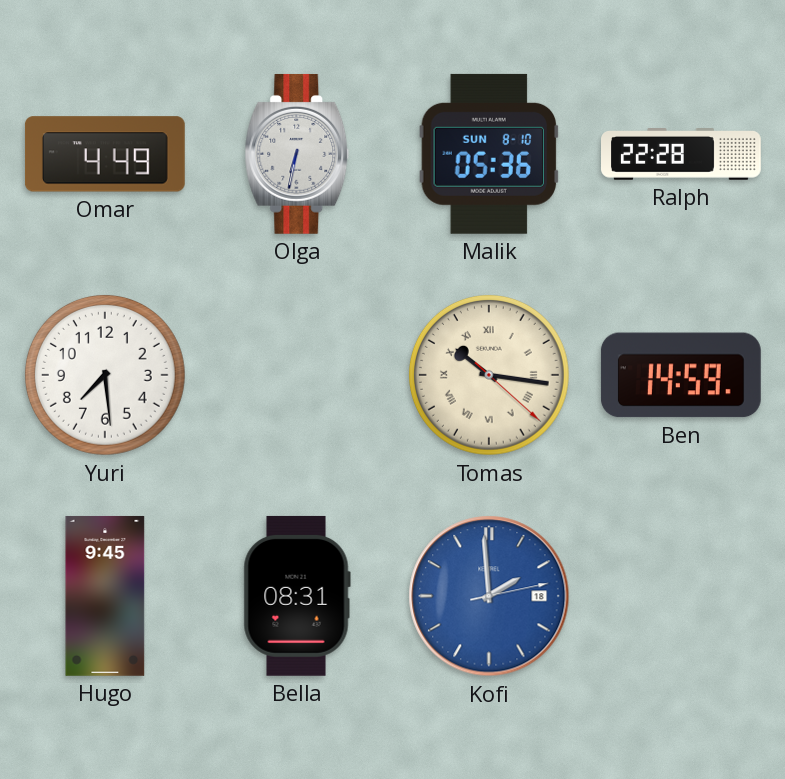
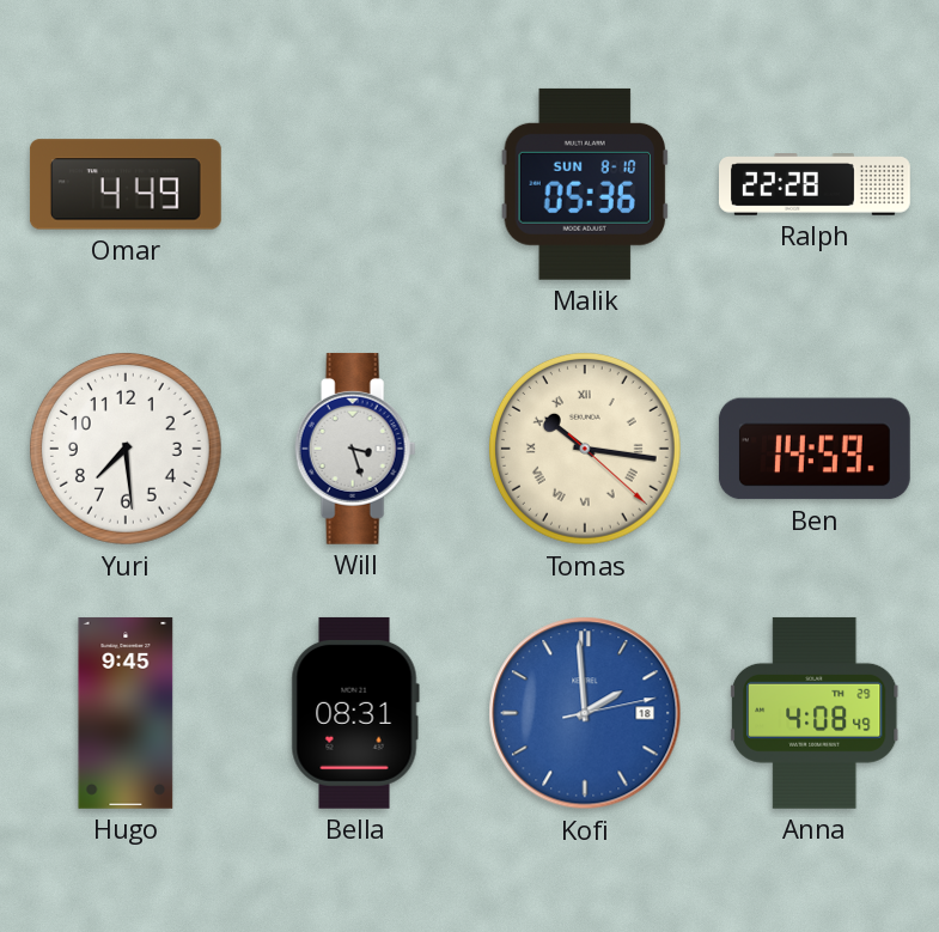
Olga: 6:32 -> none
Will: none -> 3:27
Anna: none -> 4:08
